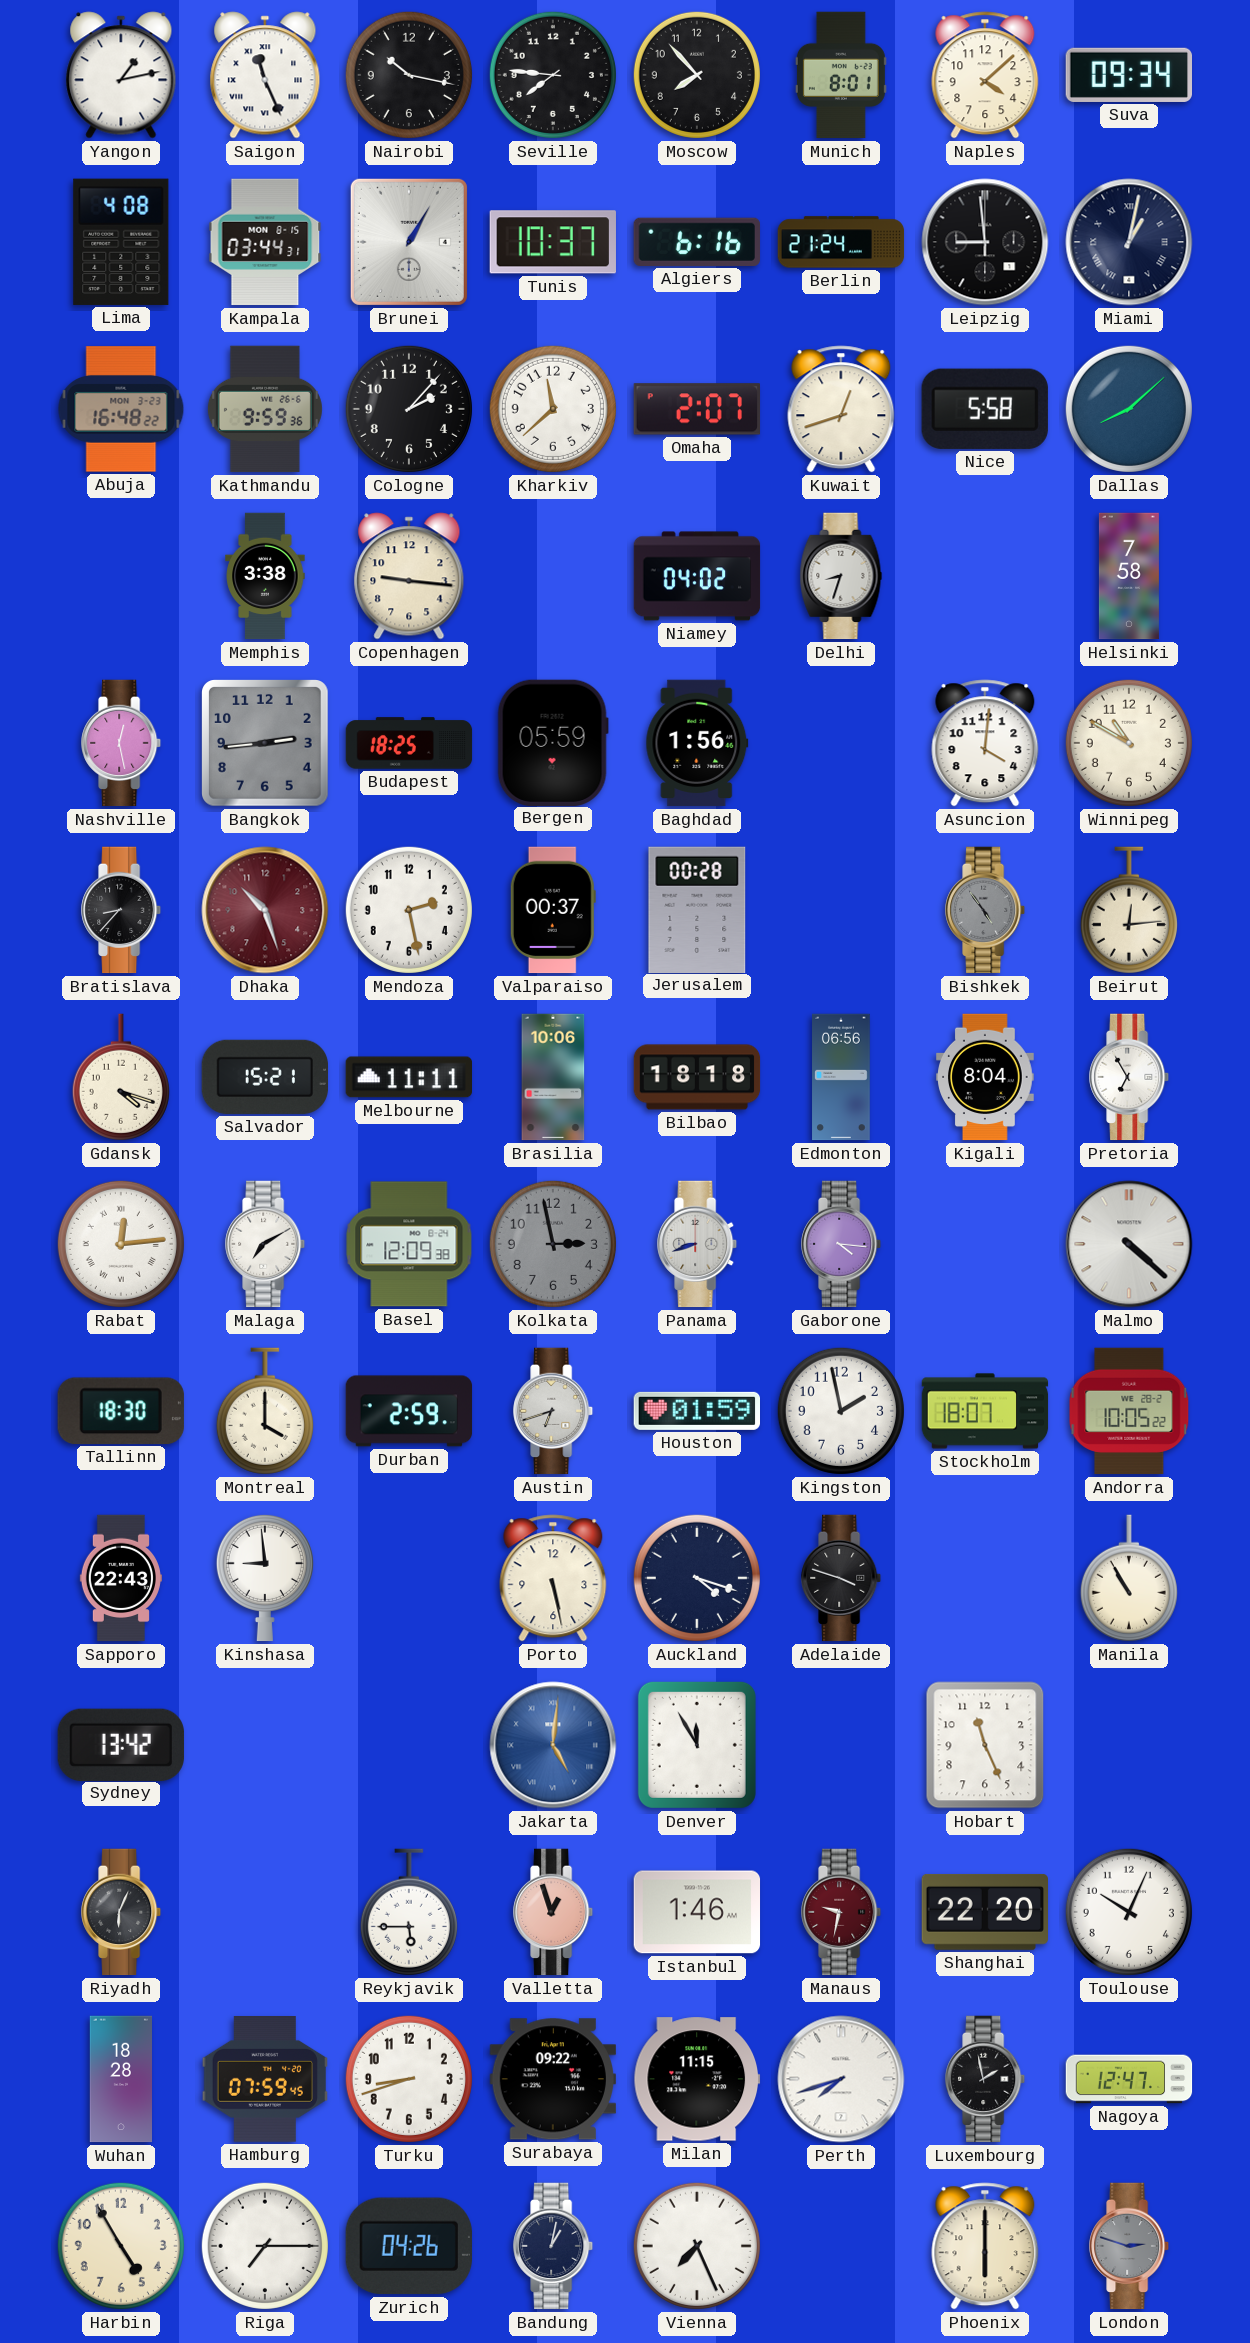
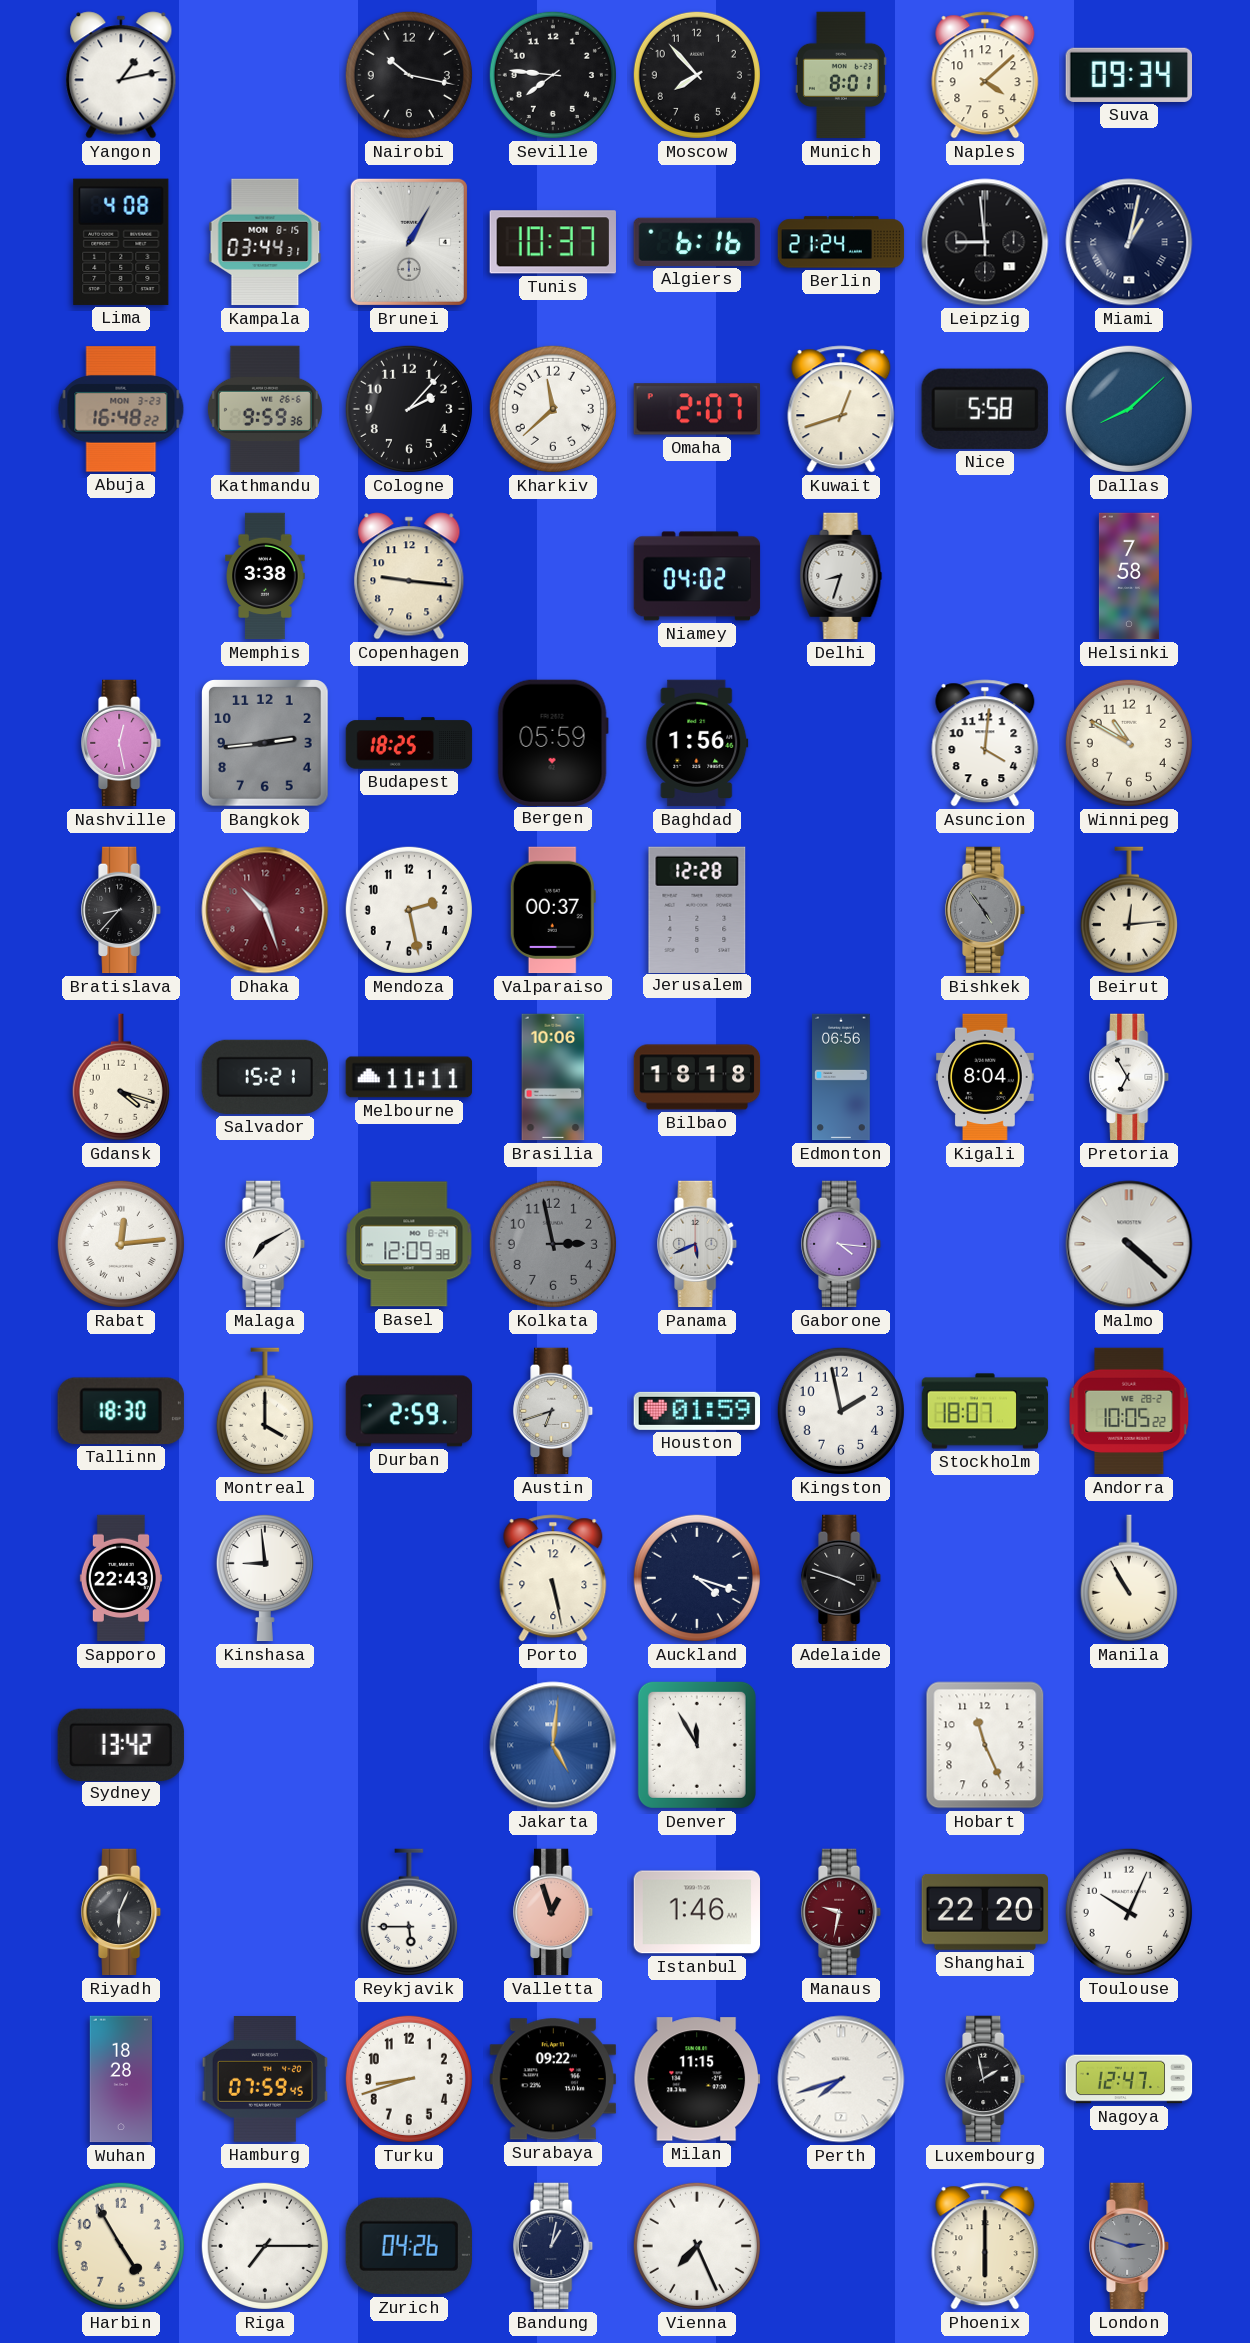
Saigon: 11:26 -> none
Jerusalem: 00:28 -> 12:28
Panama: 8:42 -> 5:41
